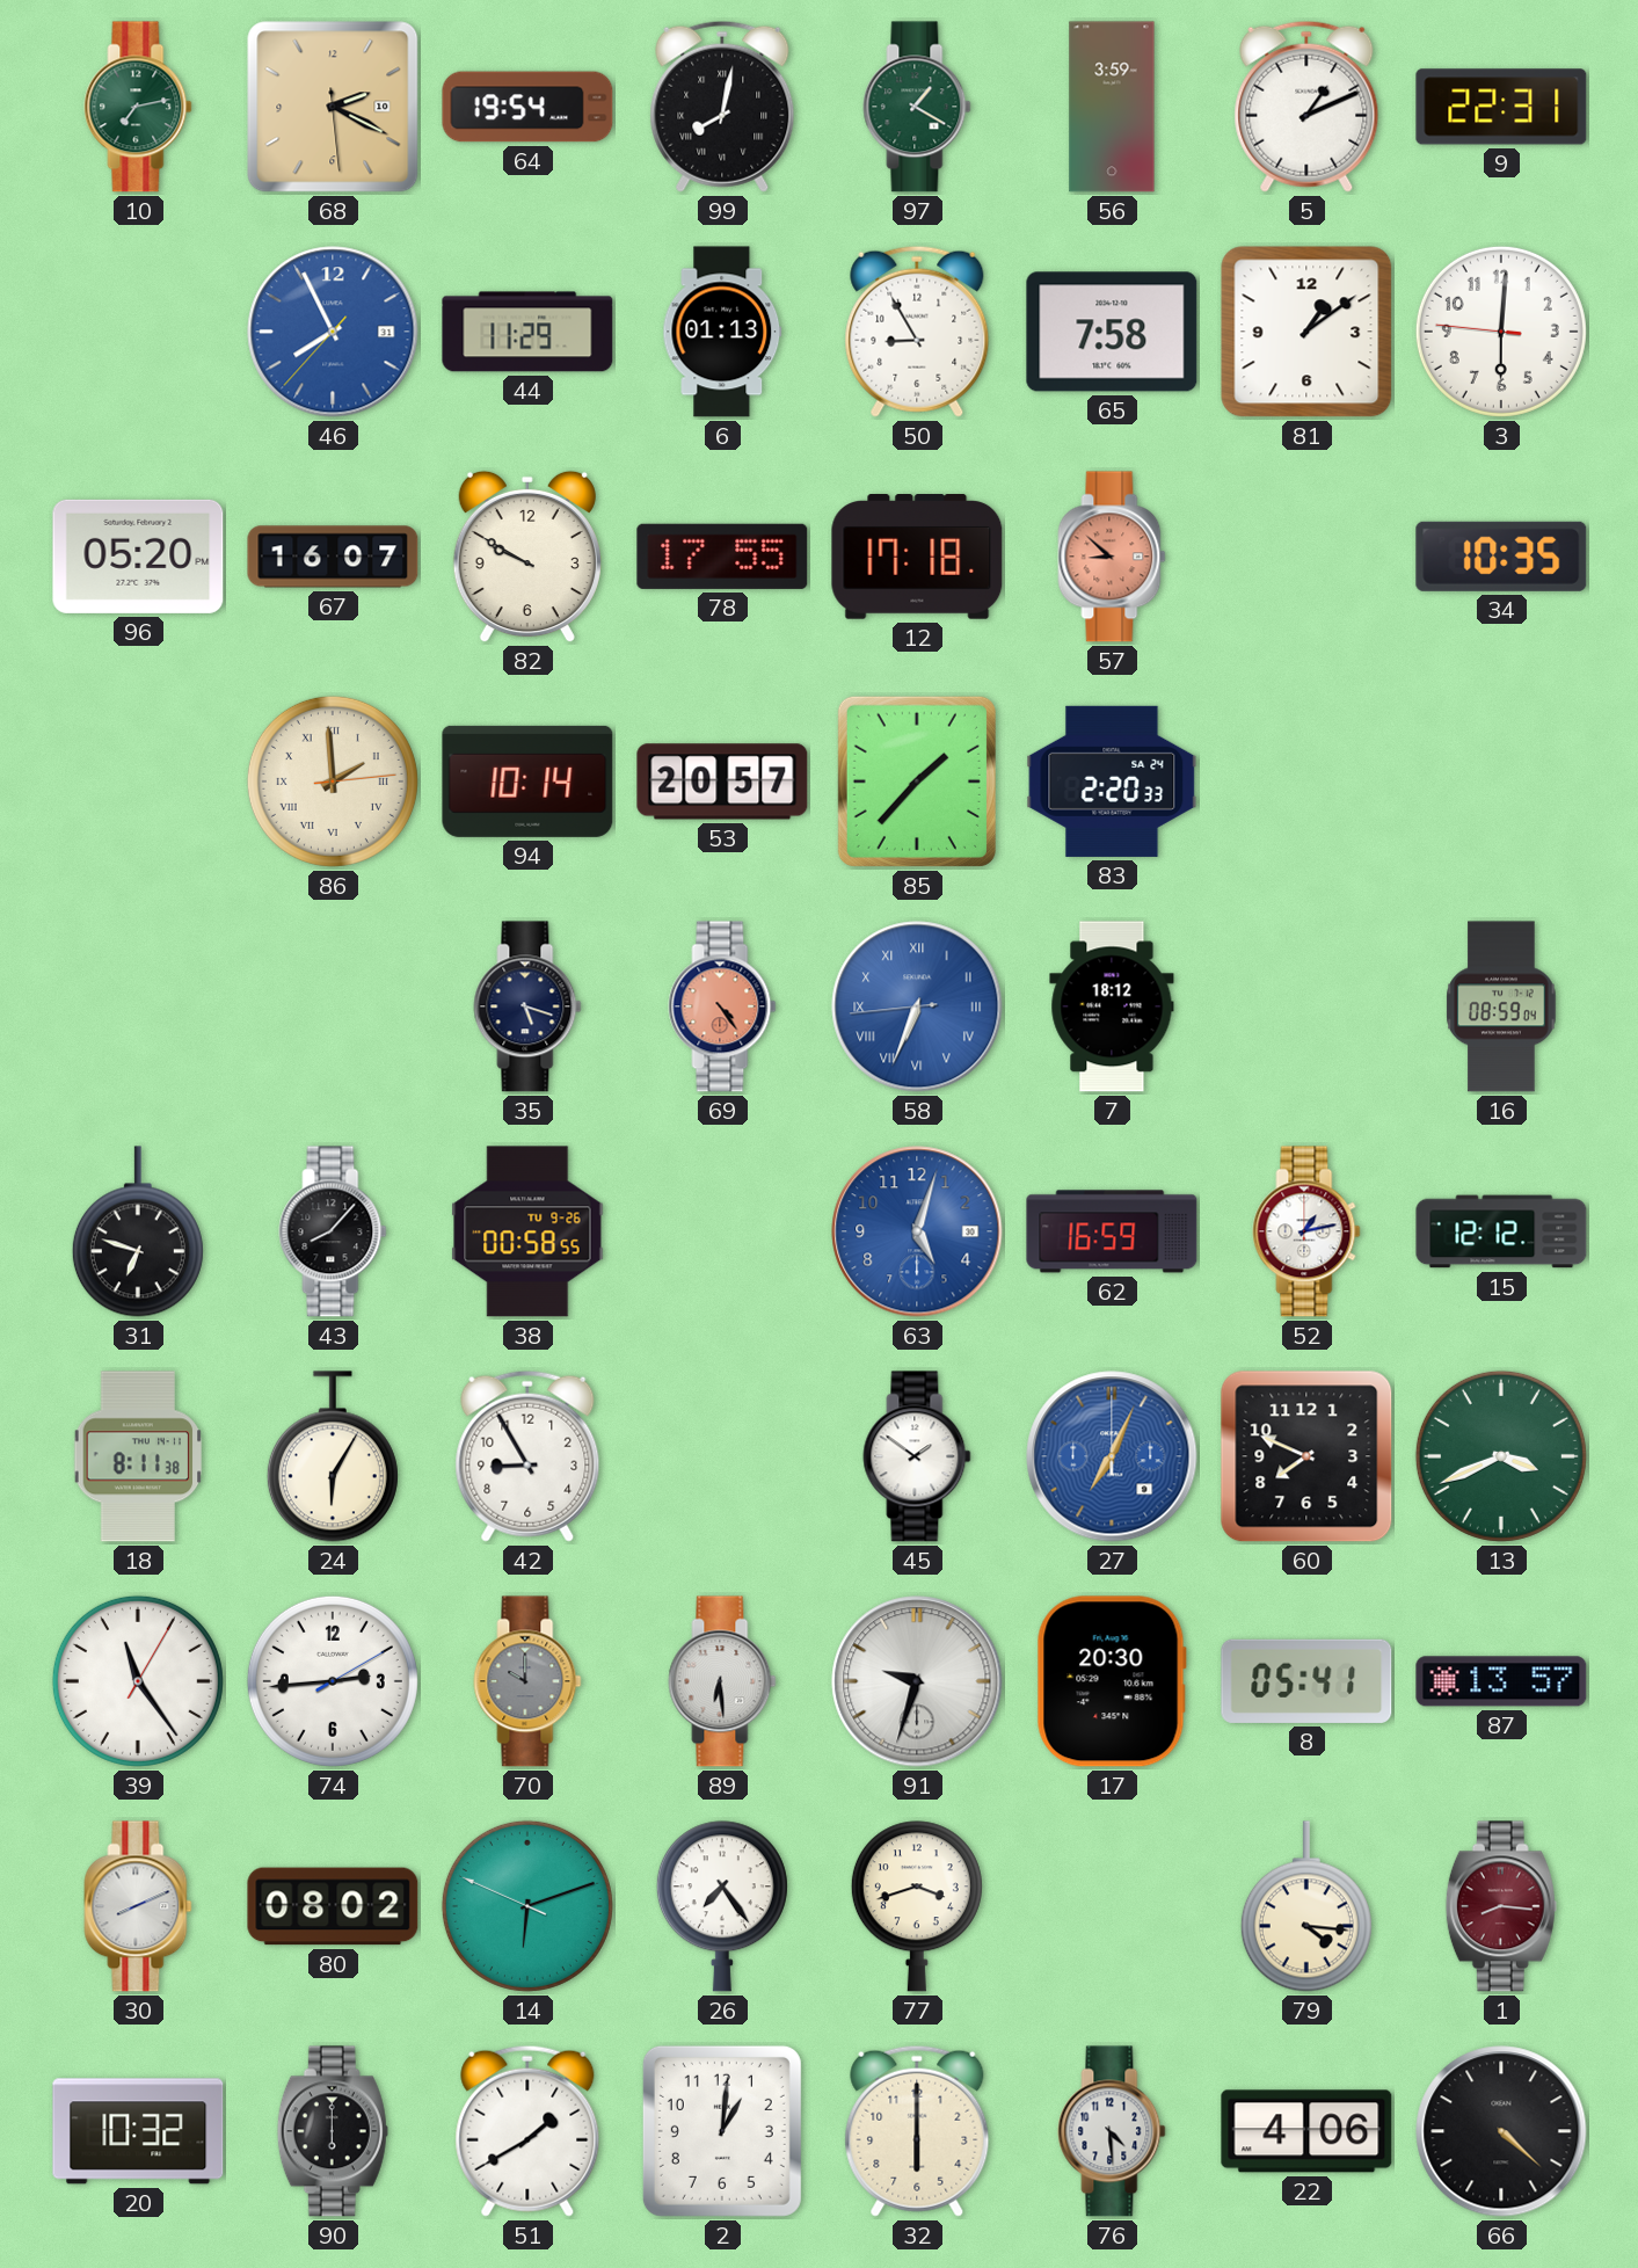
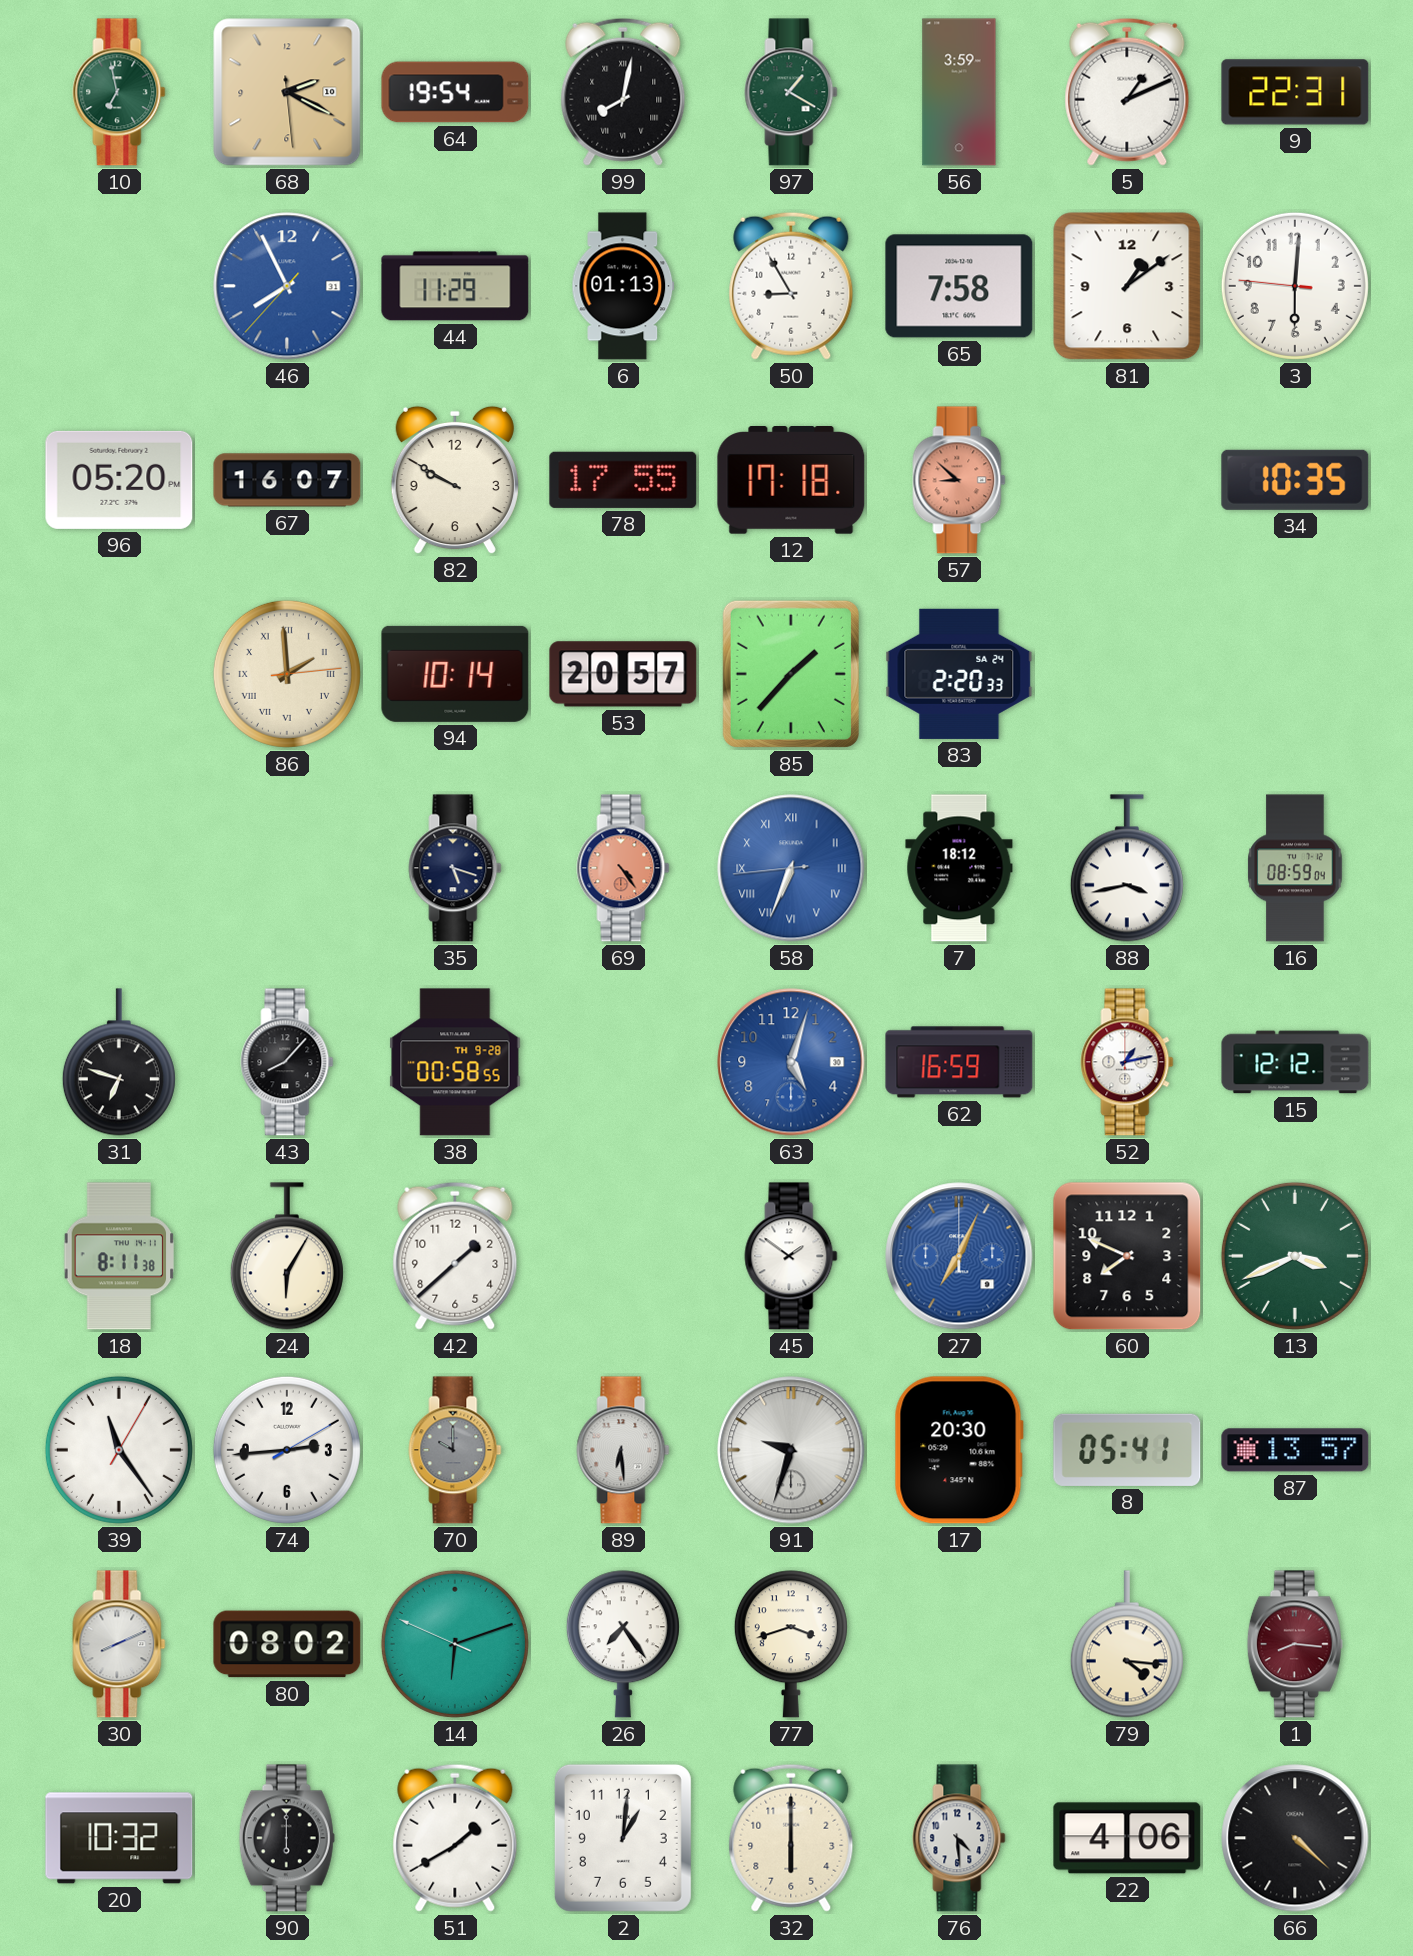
10: 7:13 -> 6:58
88: none -> 3:43
38 date: TU 9-26 -> TH 9-28
42: 8:55 -> 1:38
